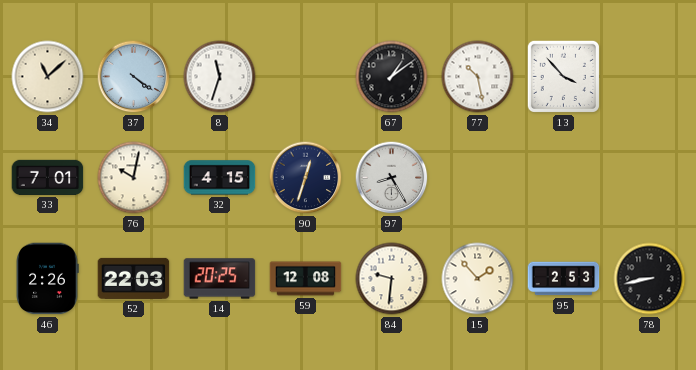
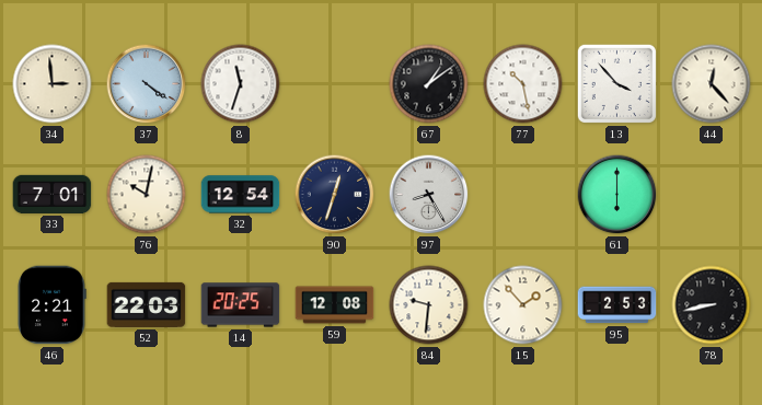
34: 11:08 -> 2:59
44: none -> 12:23
32: 4:15 -> 12:54
61: none -> 6:00
46: 2:26 -> 2:21
